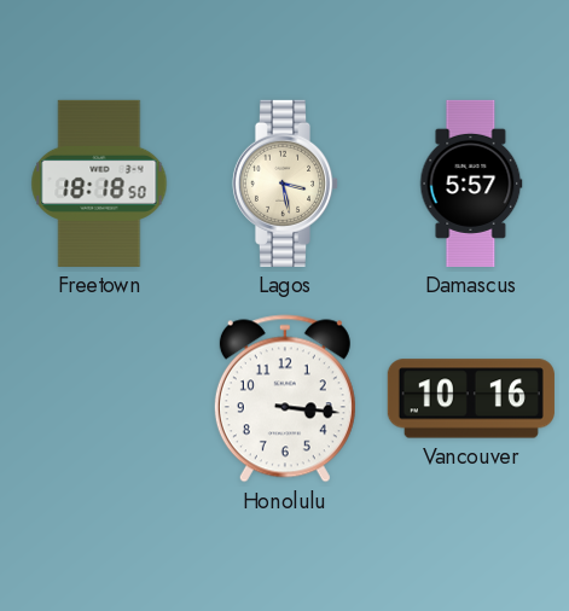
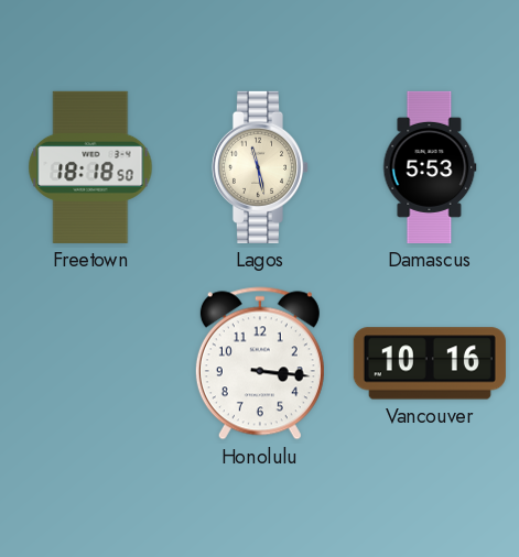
Lagos: 3:28 -> 11:28
Damascus: 5:57 -> 5:53
